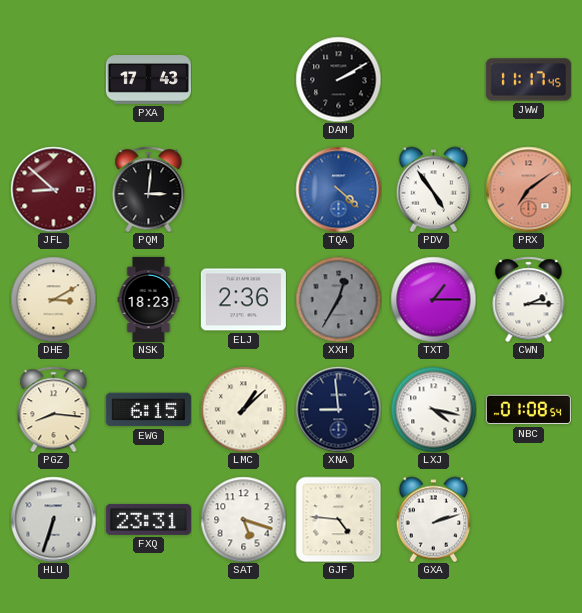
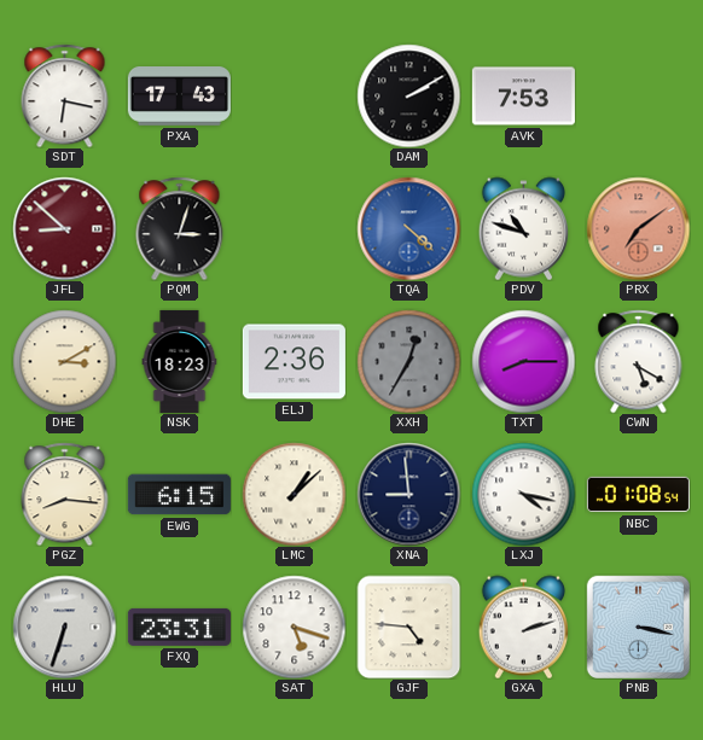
SDT: none -> 6:17
AVK: none -> 7:53
JWW: 11:17 -> none
PQM: 3:01 -> 3:03
PDV: 4:54 -> 10:48
TXT: 1:15 -> 8:15
CWN: 2:15 -> 5:20
PNB: none -> 3:17
